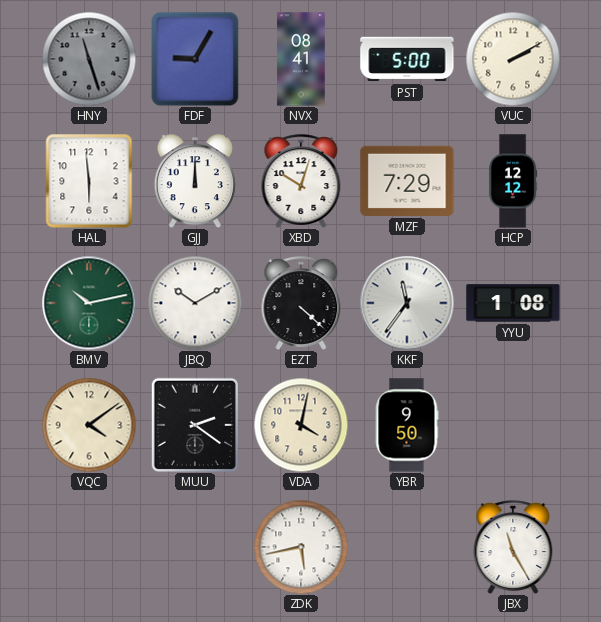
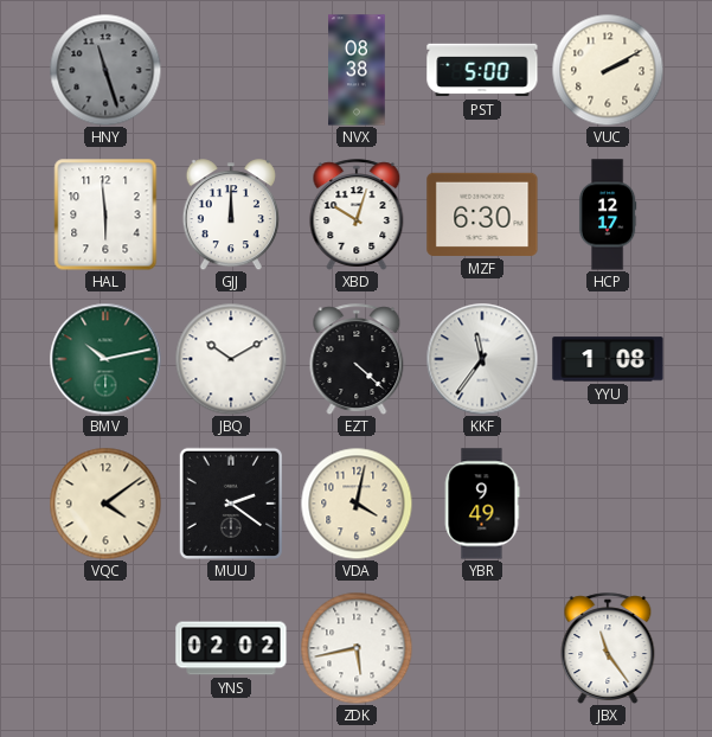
FDF: 9:05 -> none
NVX: 08:41 -> 08:38
MZF: 7:29 -> 6:30
HCP: 12:12 -> 12:17
YBR: 9:50 -> 9:49
YNS: none -> 02:02
JBX: 11:25 -> 11:24
